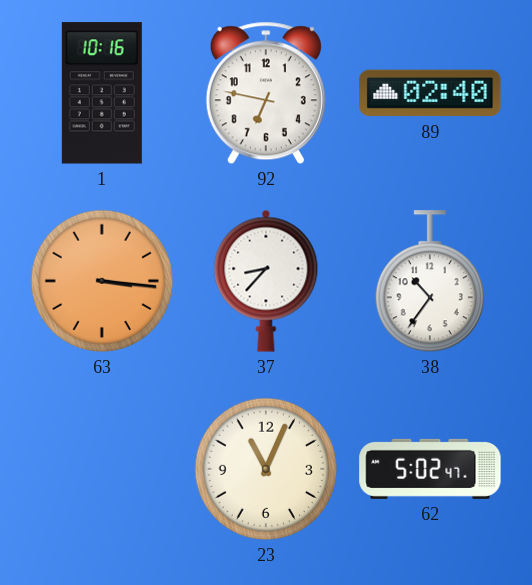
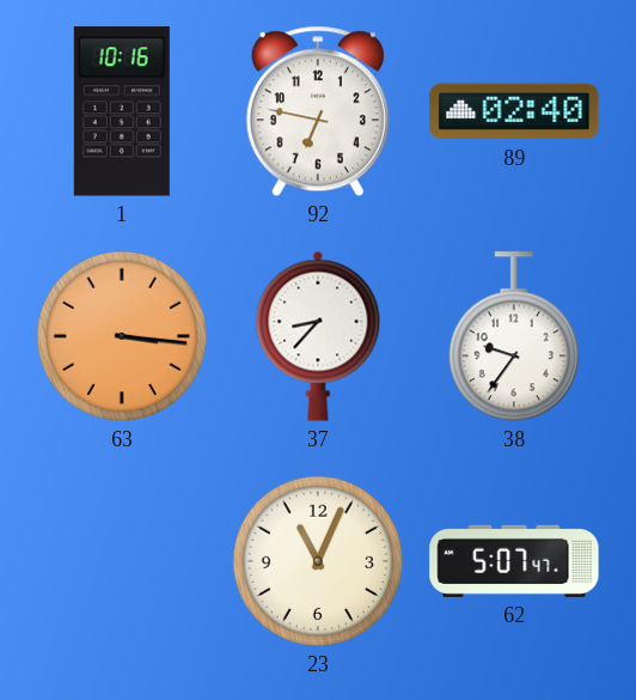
38: 10:36 -> 9:36
62: 5:02 -> 5:07
